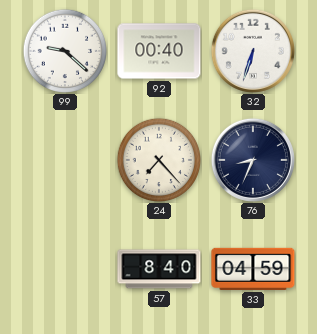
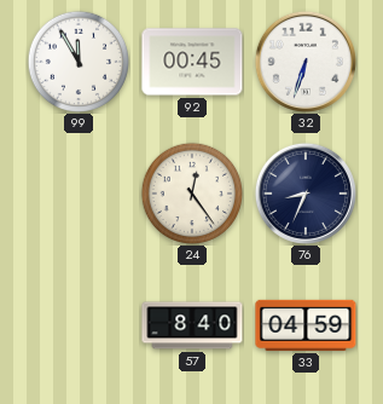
99: 9:22 -> 11:55
92: 00:40 -> 00:45
24: 7:23 -> 12:24
